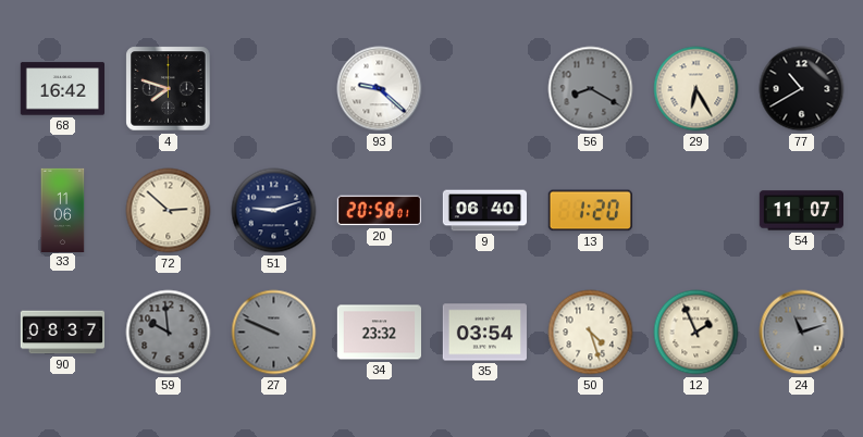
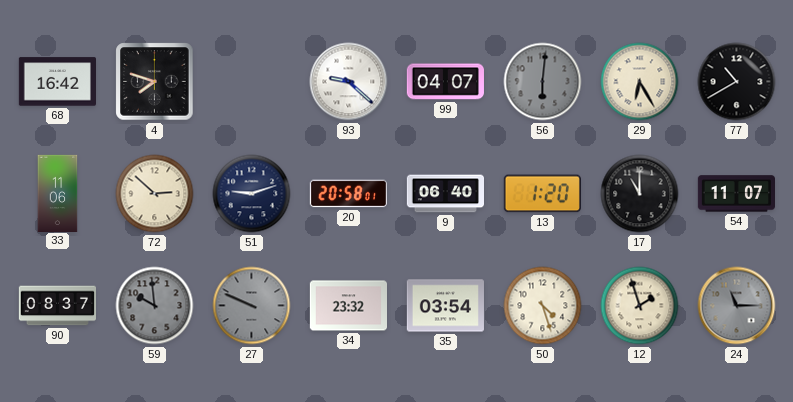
99: none -> 04:07
56: 8:20 -> 6:01
17: none -> 11:00
12: 1:56 -> 1:57
24: 11:12 -> 11:15
